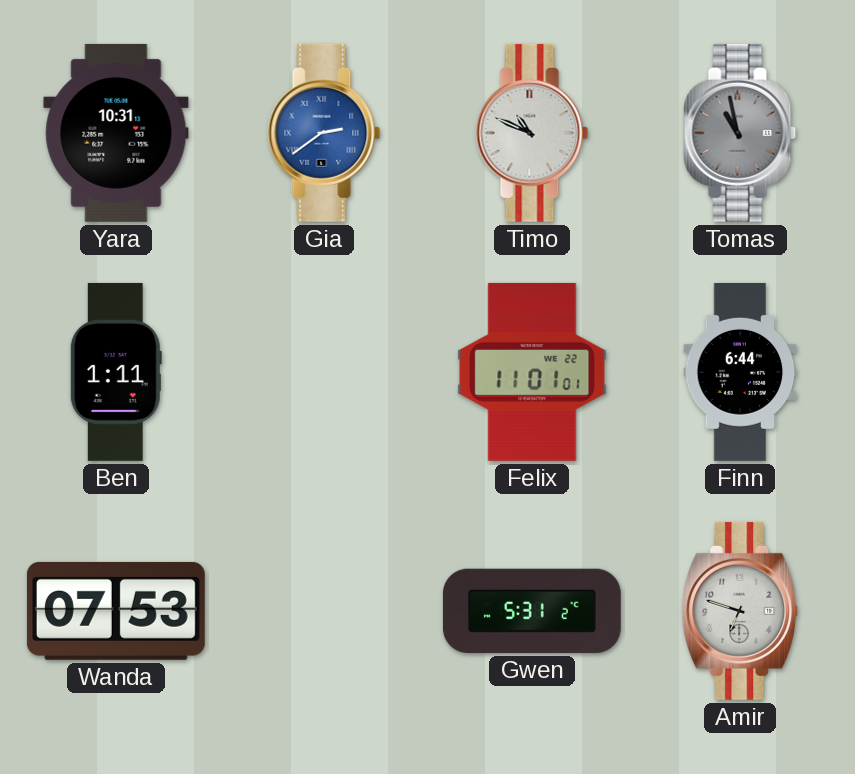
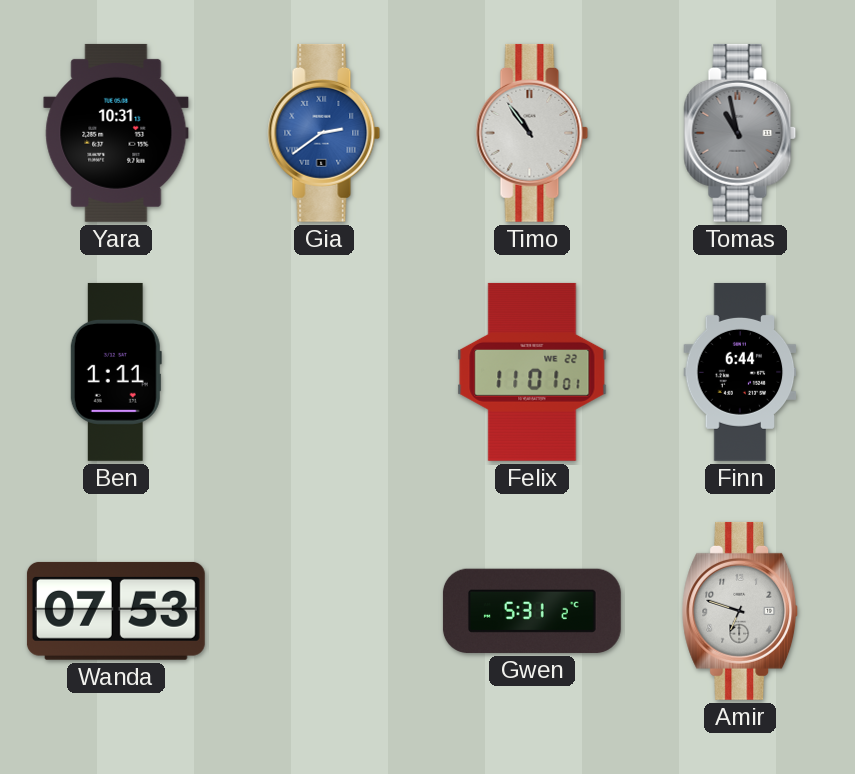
Timo: 10:49 -> 10:54
